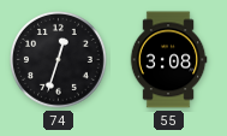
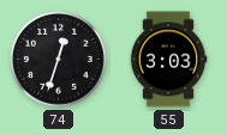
55: 3:08 -> 3:03
